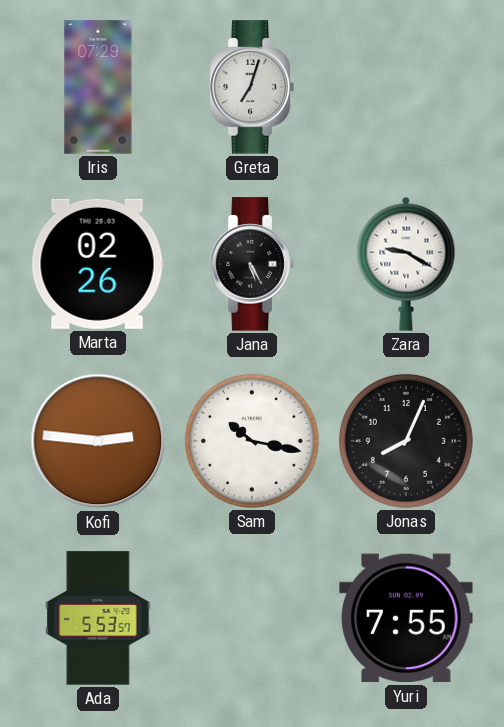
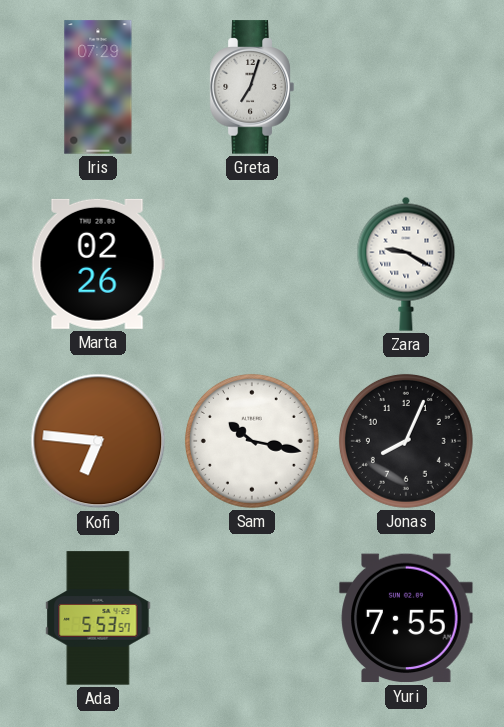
Jana: 5:25 -> none
Kofi: 2:46 -> 6:46
